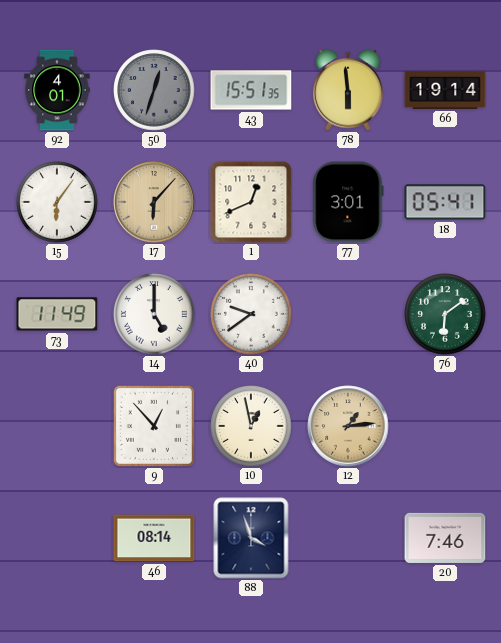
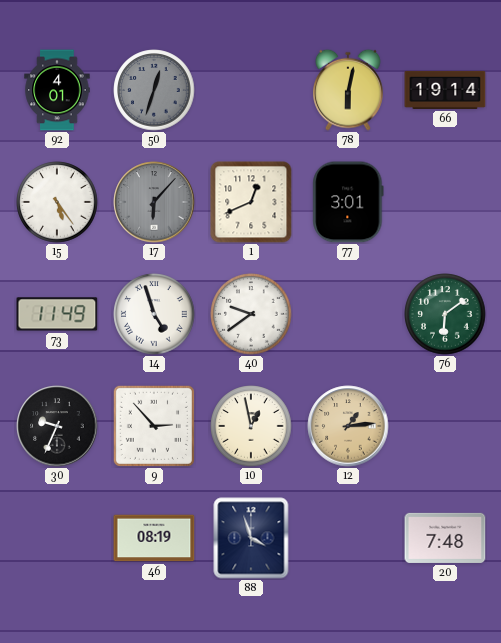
43: 15:51 -> none
78: 5:59 -> 6:02
15: 6:06 -> 5:24
17 dial: champagne -> grey
18: 05:41 -> none
14: 5:00 -> 4:57
30: none -> 9:34
9: 12:53 -> 2:53
46: 08:14 -> 08:19
20: 7:46 -> 7:48
